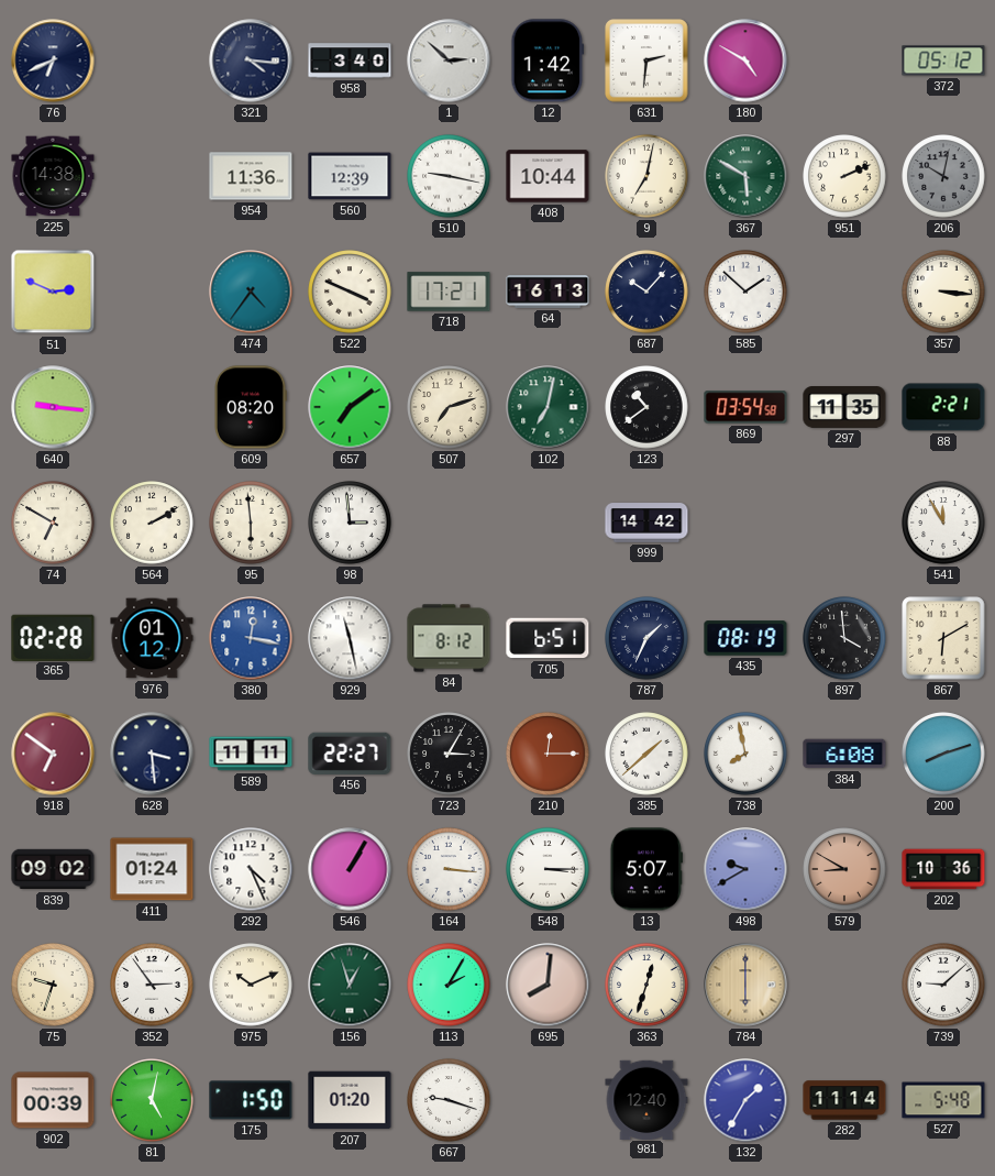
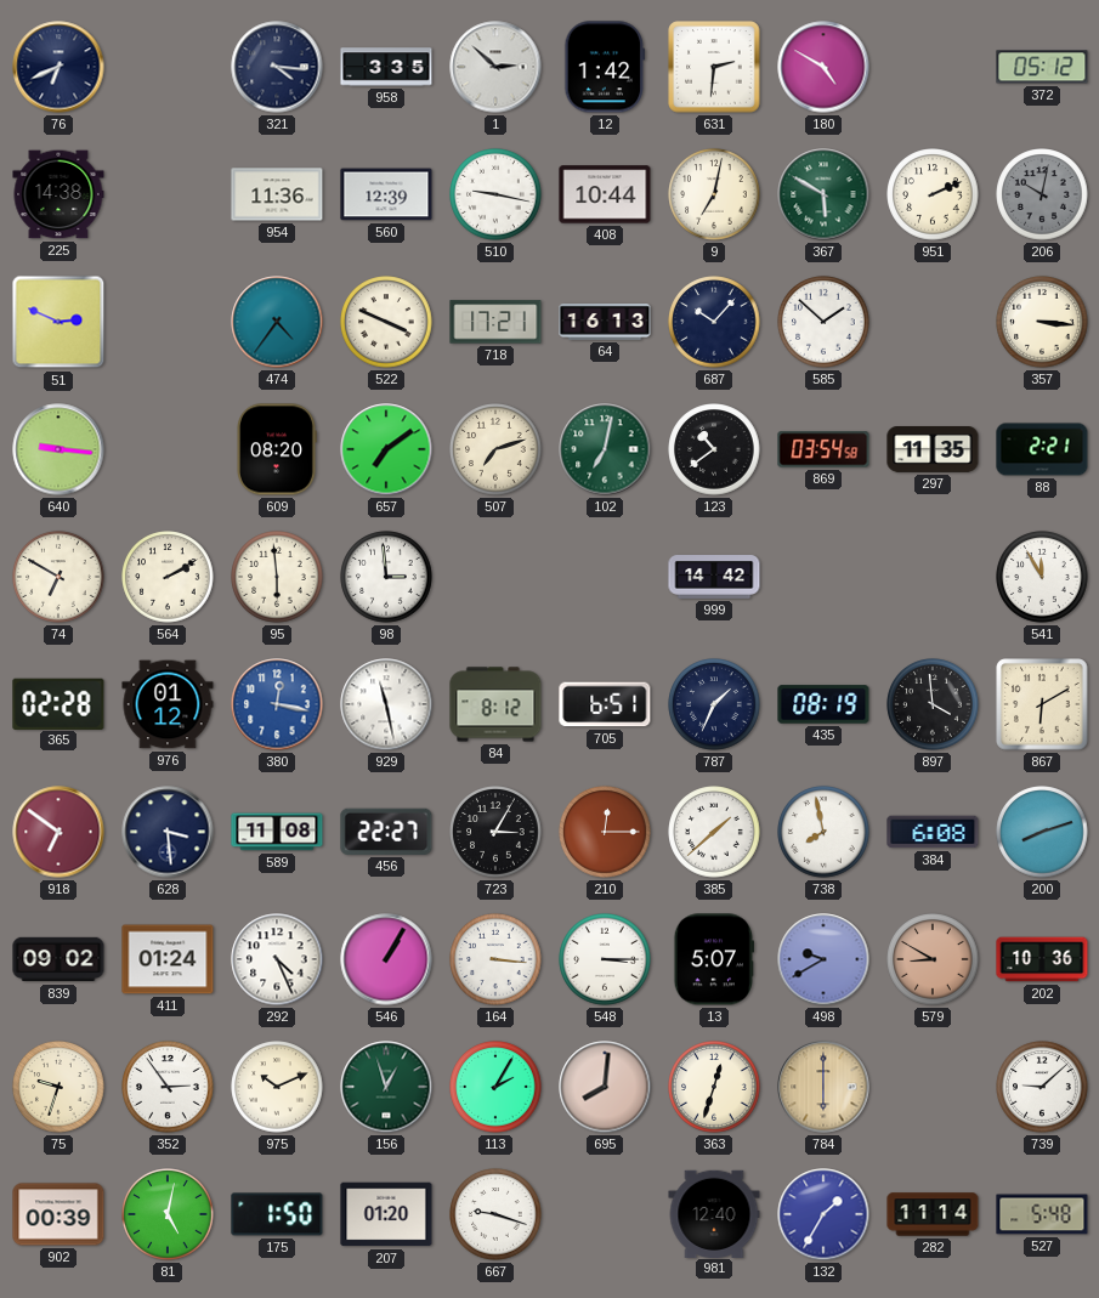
958: 3:40 -> 3:35
589: 11:11 -> 11:08
